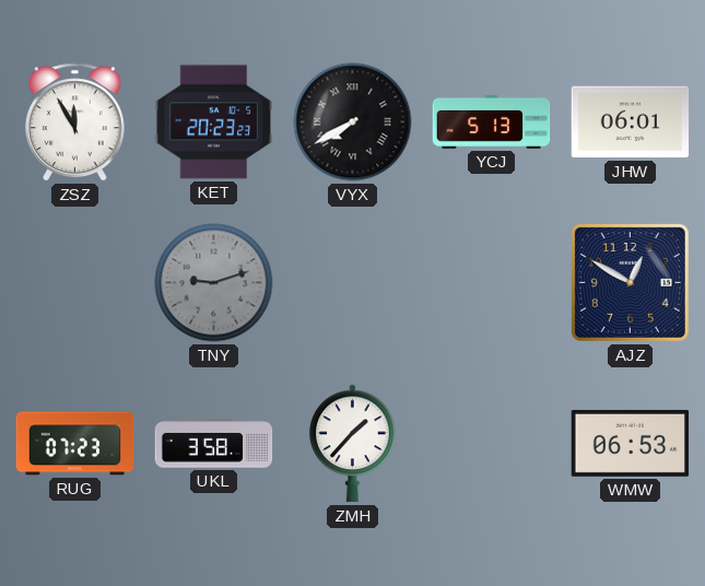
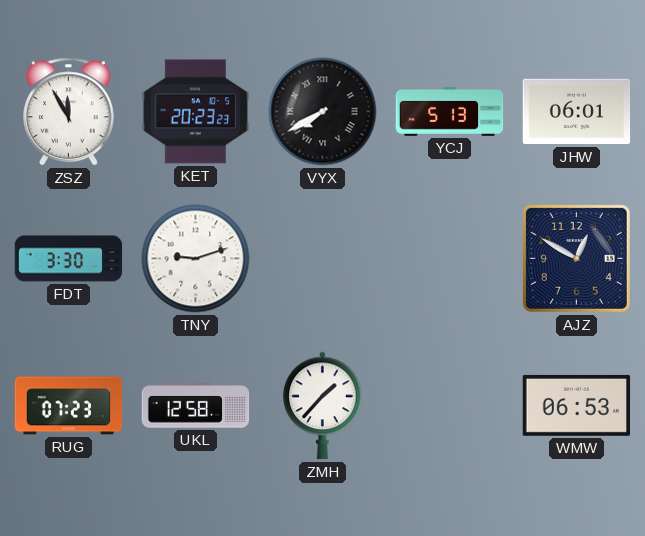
FDT: none -> 3:30
TNY dial: grey -> white
UKL: 3:58 -> 12:58
